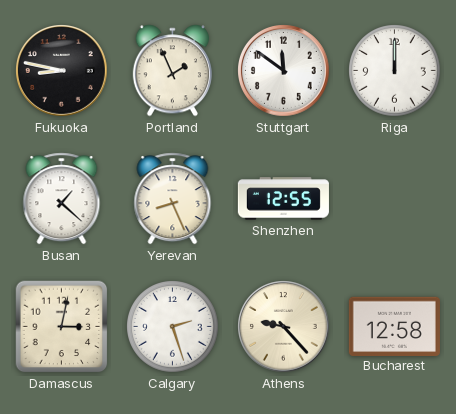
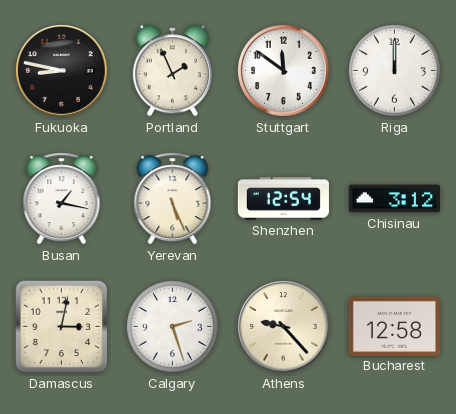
Busan: 1:22 -> 1:17
Yerevan: 8:26 -> 5:26
Shenzhen: 12:55 -> 12:54
Chisinau: none -> 3:12
